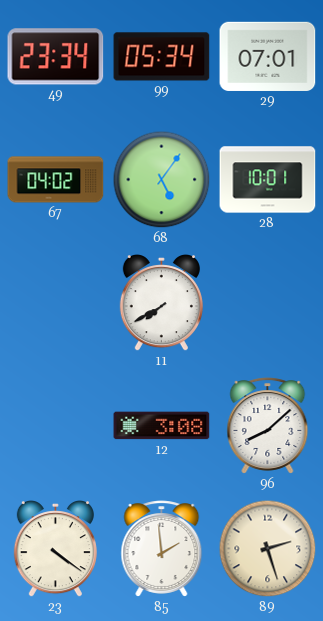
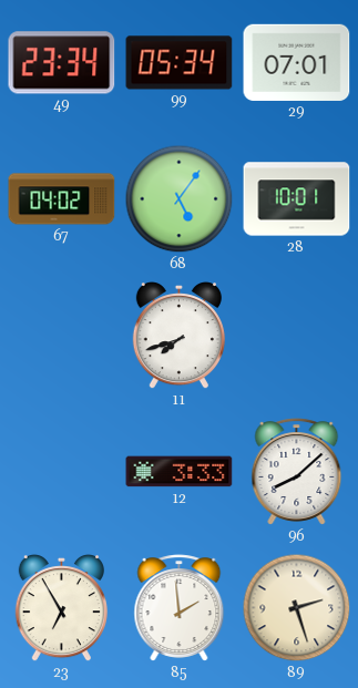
11: 7:40 -> 7:42
12: 3:08 -> 3:33
23: 4:21 -> 6:55
